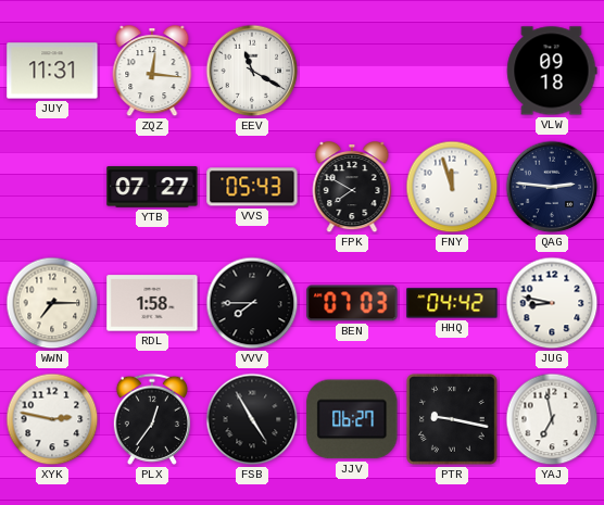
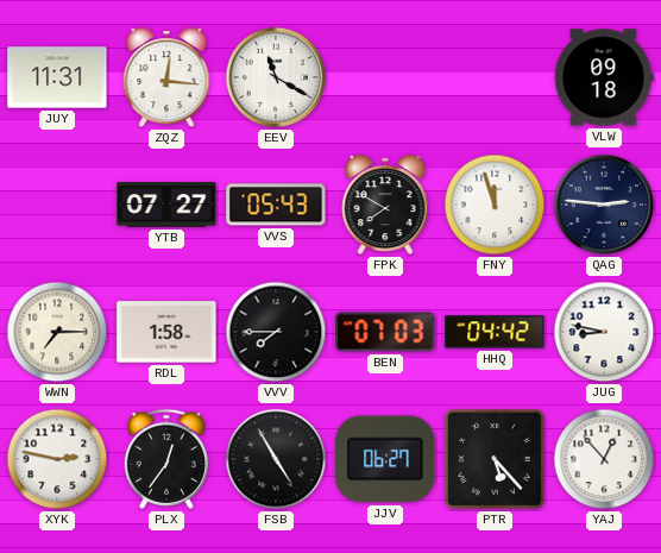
PTR: 9:17 -> 5:23
YAJ: 6:58 -> 12:53
